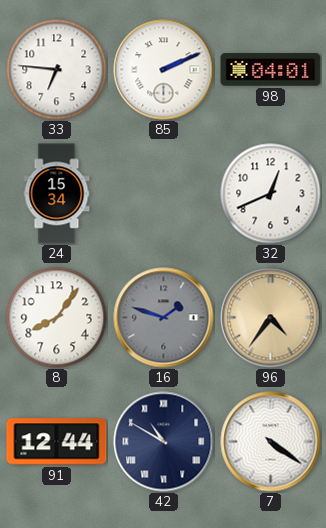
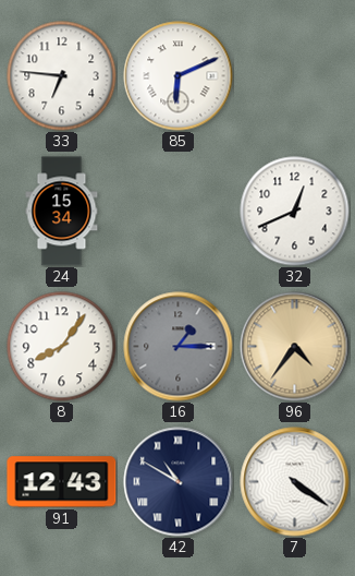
85: 2:11 -> 6:11
98: 04:01 -> none
16: 1:48 -> 1:15
91: 12:44 -> 12:43
